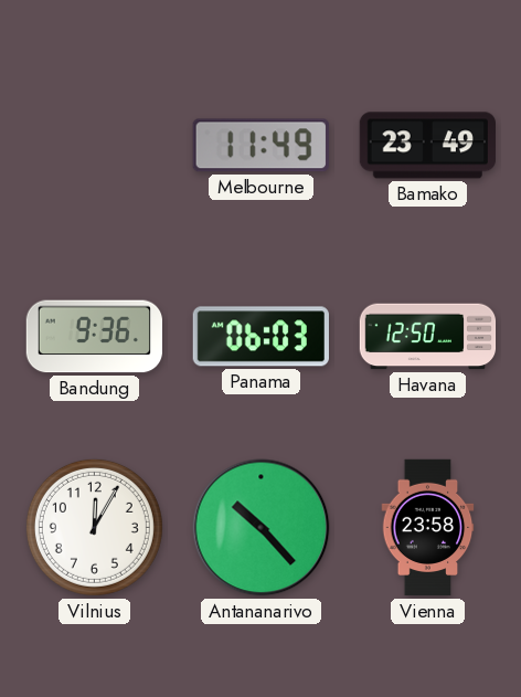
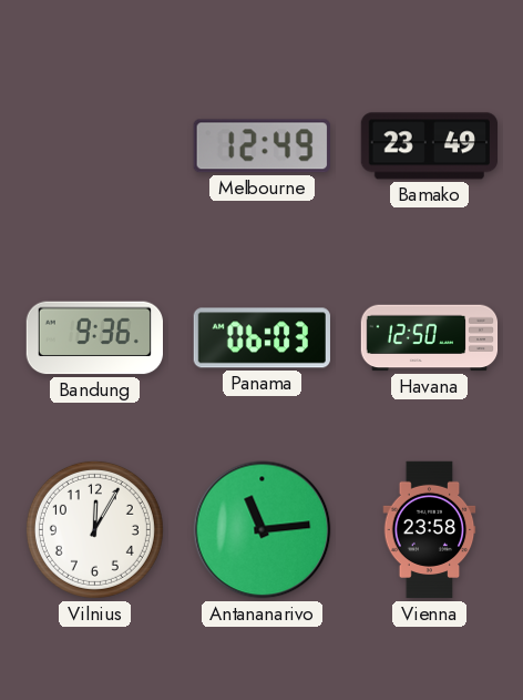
Melbourne: 11:49 -> 12:49
Antananarivo: 10:23 -> 11:14
